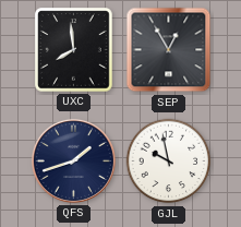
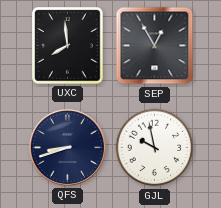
QFS: 1:42 -> 8:42
